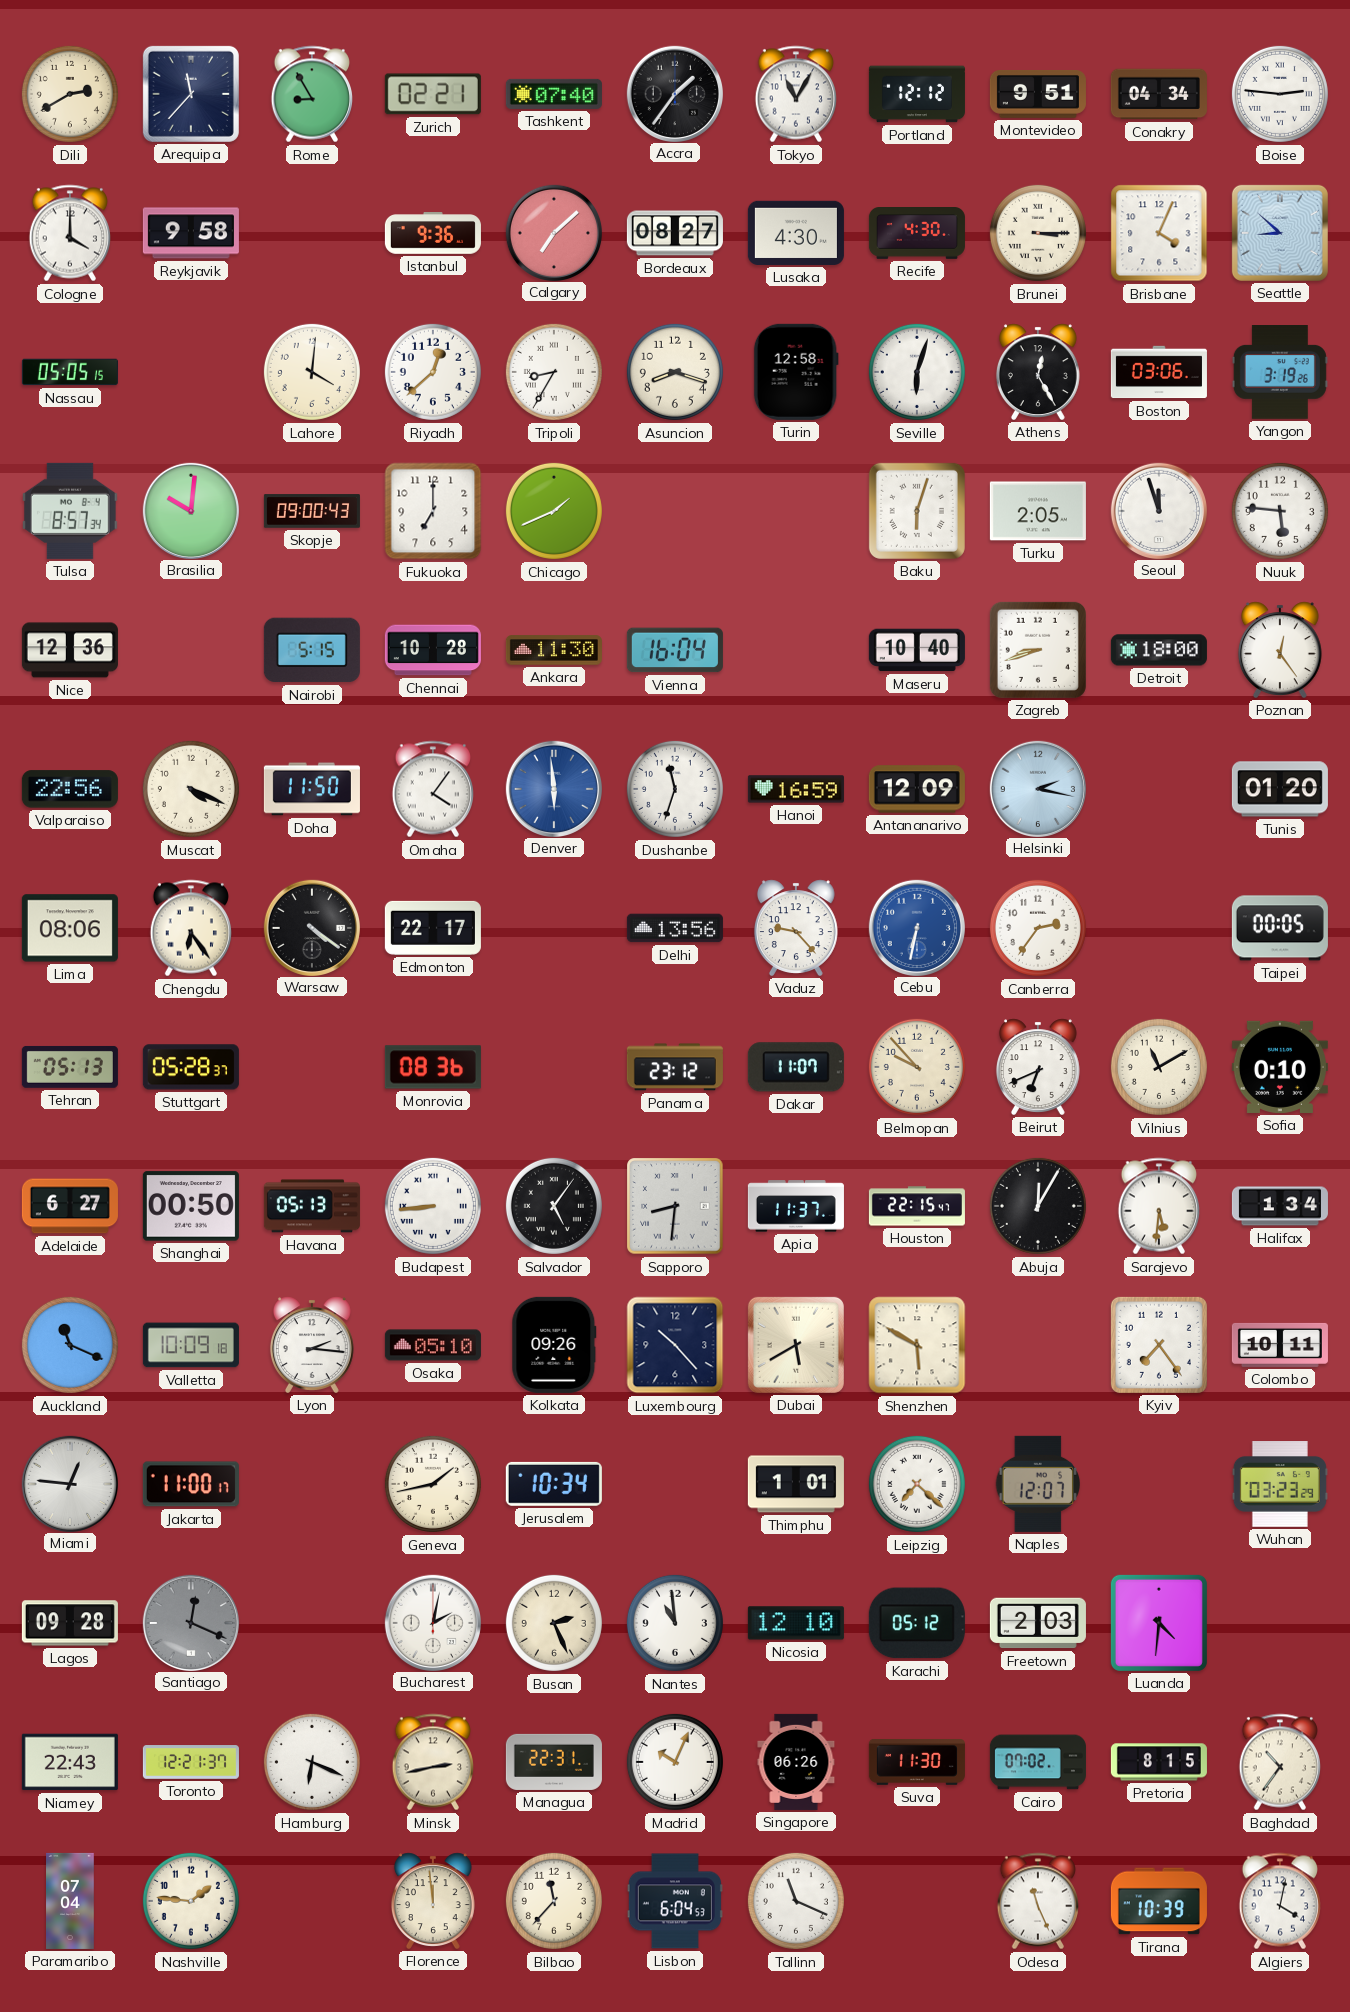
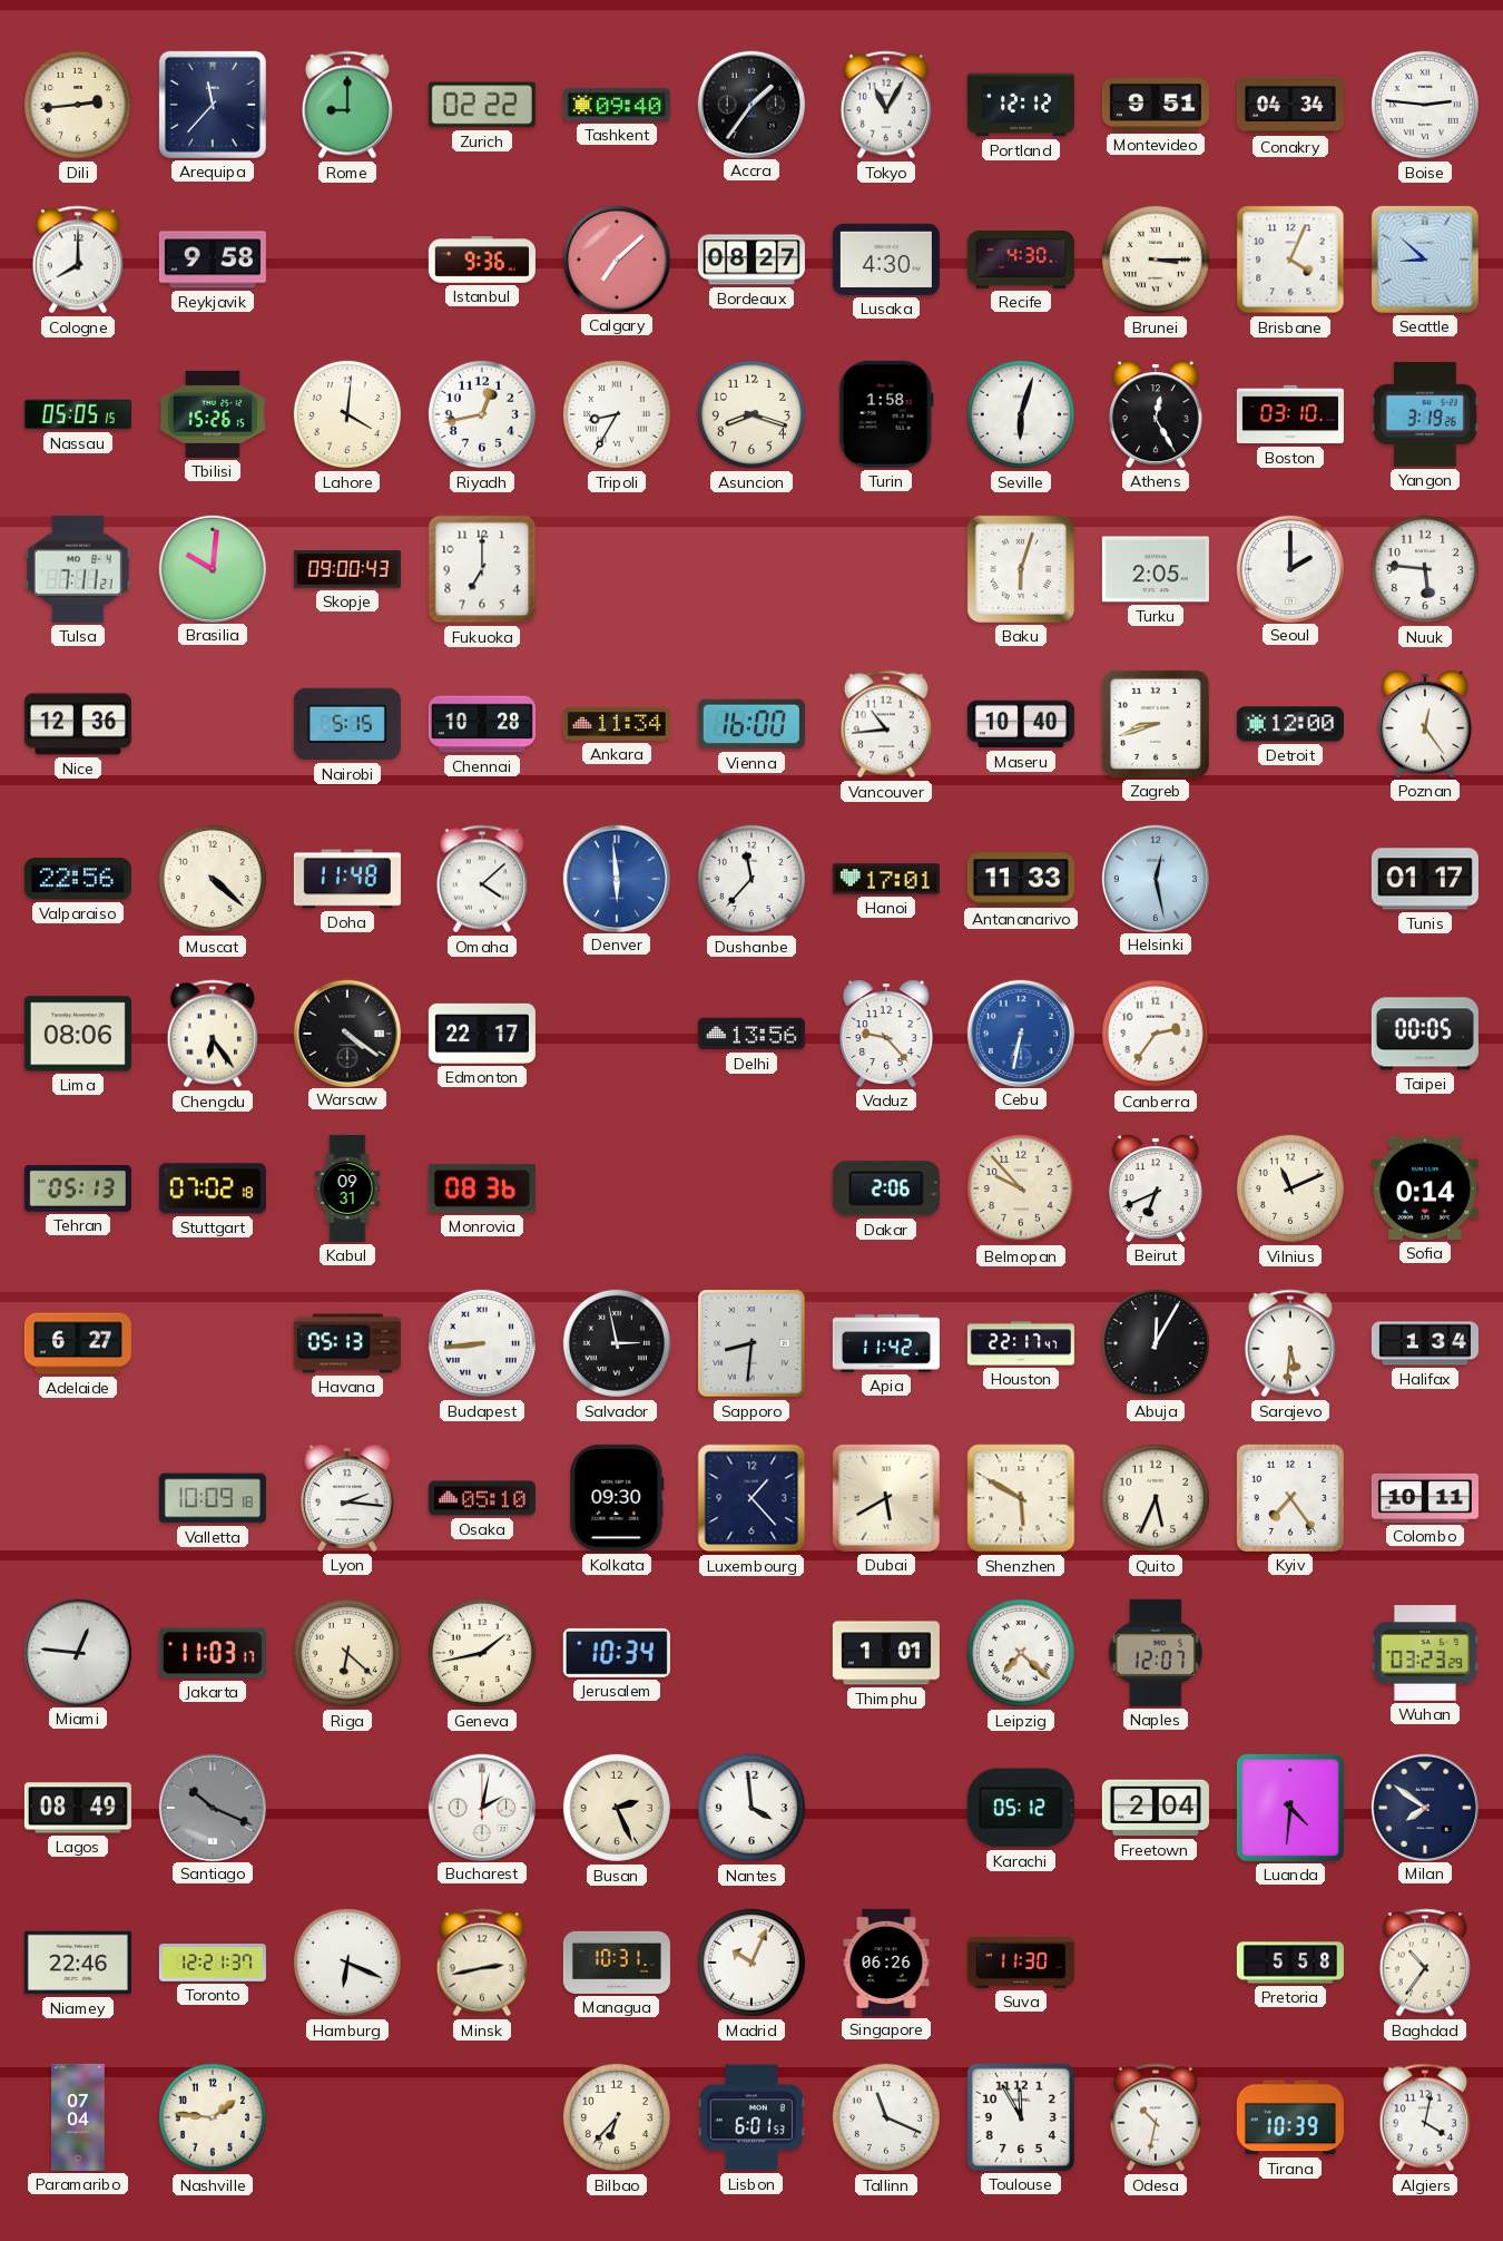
Dili: 2:40 -> 2:44
Rome: 8:55 -> 9:00
Zurich: 02:21 -> 02:22
Tashkent: 07:40 -> 09:40
Cologne: 4:00 -> 8:00
Tbilisi: none -> 15:26
Riyadh: 12:38 -> 12:43
Turin: 12:58 -> 1:58
Boston: 03:06 -> 03:10
Tulsa: 8:57 -> 7:11
Chicago: 1:41 -> none
Seoul: 11:57 -> 2:00
Ankara: 11:30 -> 11:34
Vienna: 16:04 -> 16:00
Vancouver: none -> 10:44
Detroit: 18:00 -> 12:00
Muscat: 4:19 -> 4:22
Doha: 11:50 -> 11:48
Omaha: 4:06 -> 4:08
Dushanbe: 11:33 -> 11:37
Hanoi: 16:59 -> 17:01
Antananarivo: 12:09 -> 11:33
Helsinki: 2:17 -> 12:28
Tunis: 01:20 -> 01:17
Stuttgart: 05:28 -> 07:02
Kabul: none -> 09:31
Panama: 23:12 -> none
Dakar: 11:07 -> 2:06
Vilnius: 11:10 -> 11:11
Sofia: 0:10 -> 0:14
Shanghai: 00:50 -> none
Salvador: 5:06 -> 2:58
Apia: 11:37 -> 11:42
Houston: 22:15 -> 22:17
Auckland: 11:19 -> none
Kolkata: 09:26 -> 09:30
Luxembourg: 10:23 -> 1:23
Quito: none -> 5:34
Jakarta: 11:00 -> 11:03
Riga: none -> 6:22
Lagos: 09:28 -> 08:49
Santiago: 12:19 -> 10:19
Nantes: 10:59 -> 3:59
Nicosia: 12:10 -> none
Freetown: 2:03 -> 2:04
Milan: none -> 7:51
Niamey: 22:43 -> 22:46
Managua: 22:31 -> 10:31
Cairo: 07:02 -> none
Pretoria: 8:15 -> 5:58
Florence: 11:59 -> none
Bilbao: 11:37 -> 6:37
Lisbon: 6:04 -> 6:01
Toulouse: none -> 11:55
Odesa: 11:26 -> 10:32
